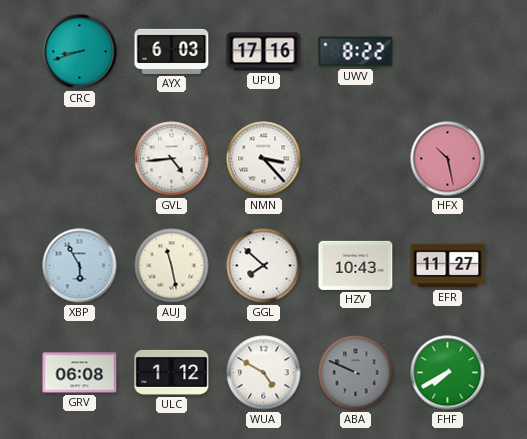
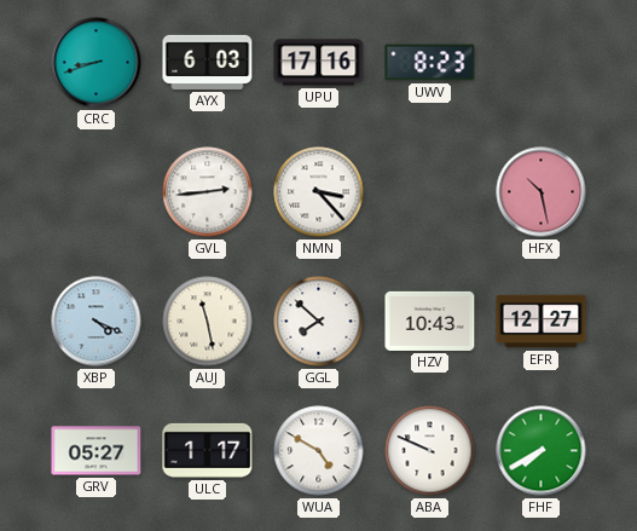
UWV: 8:22 -> 8:23
GVL: 4:44 -> 2:44
XBP: 5:55 -> 4:19
EFR: 11:27 -> 12:27
GRV: 06:08 -> 05:27
ULC: 1:12 -> 1:17
ABA dial: grey -> white
